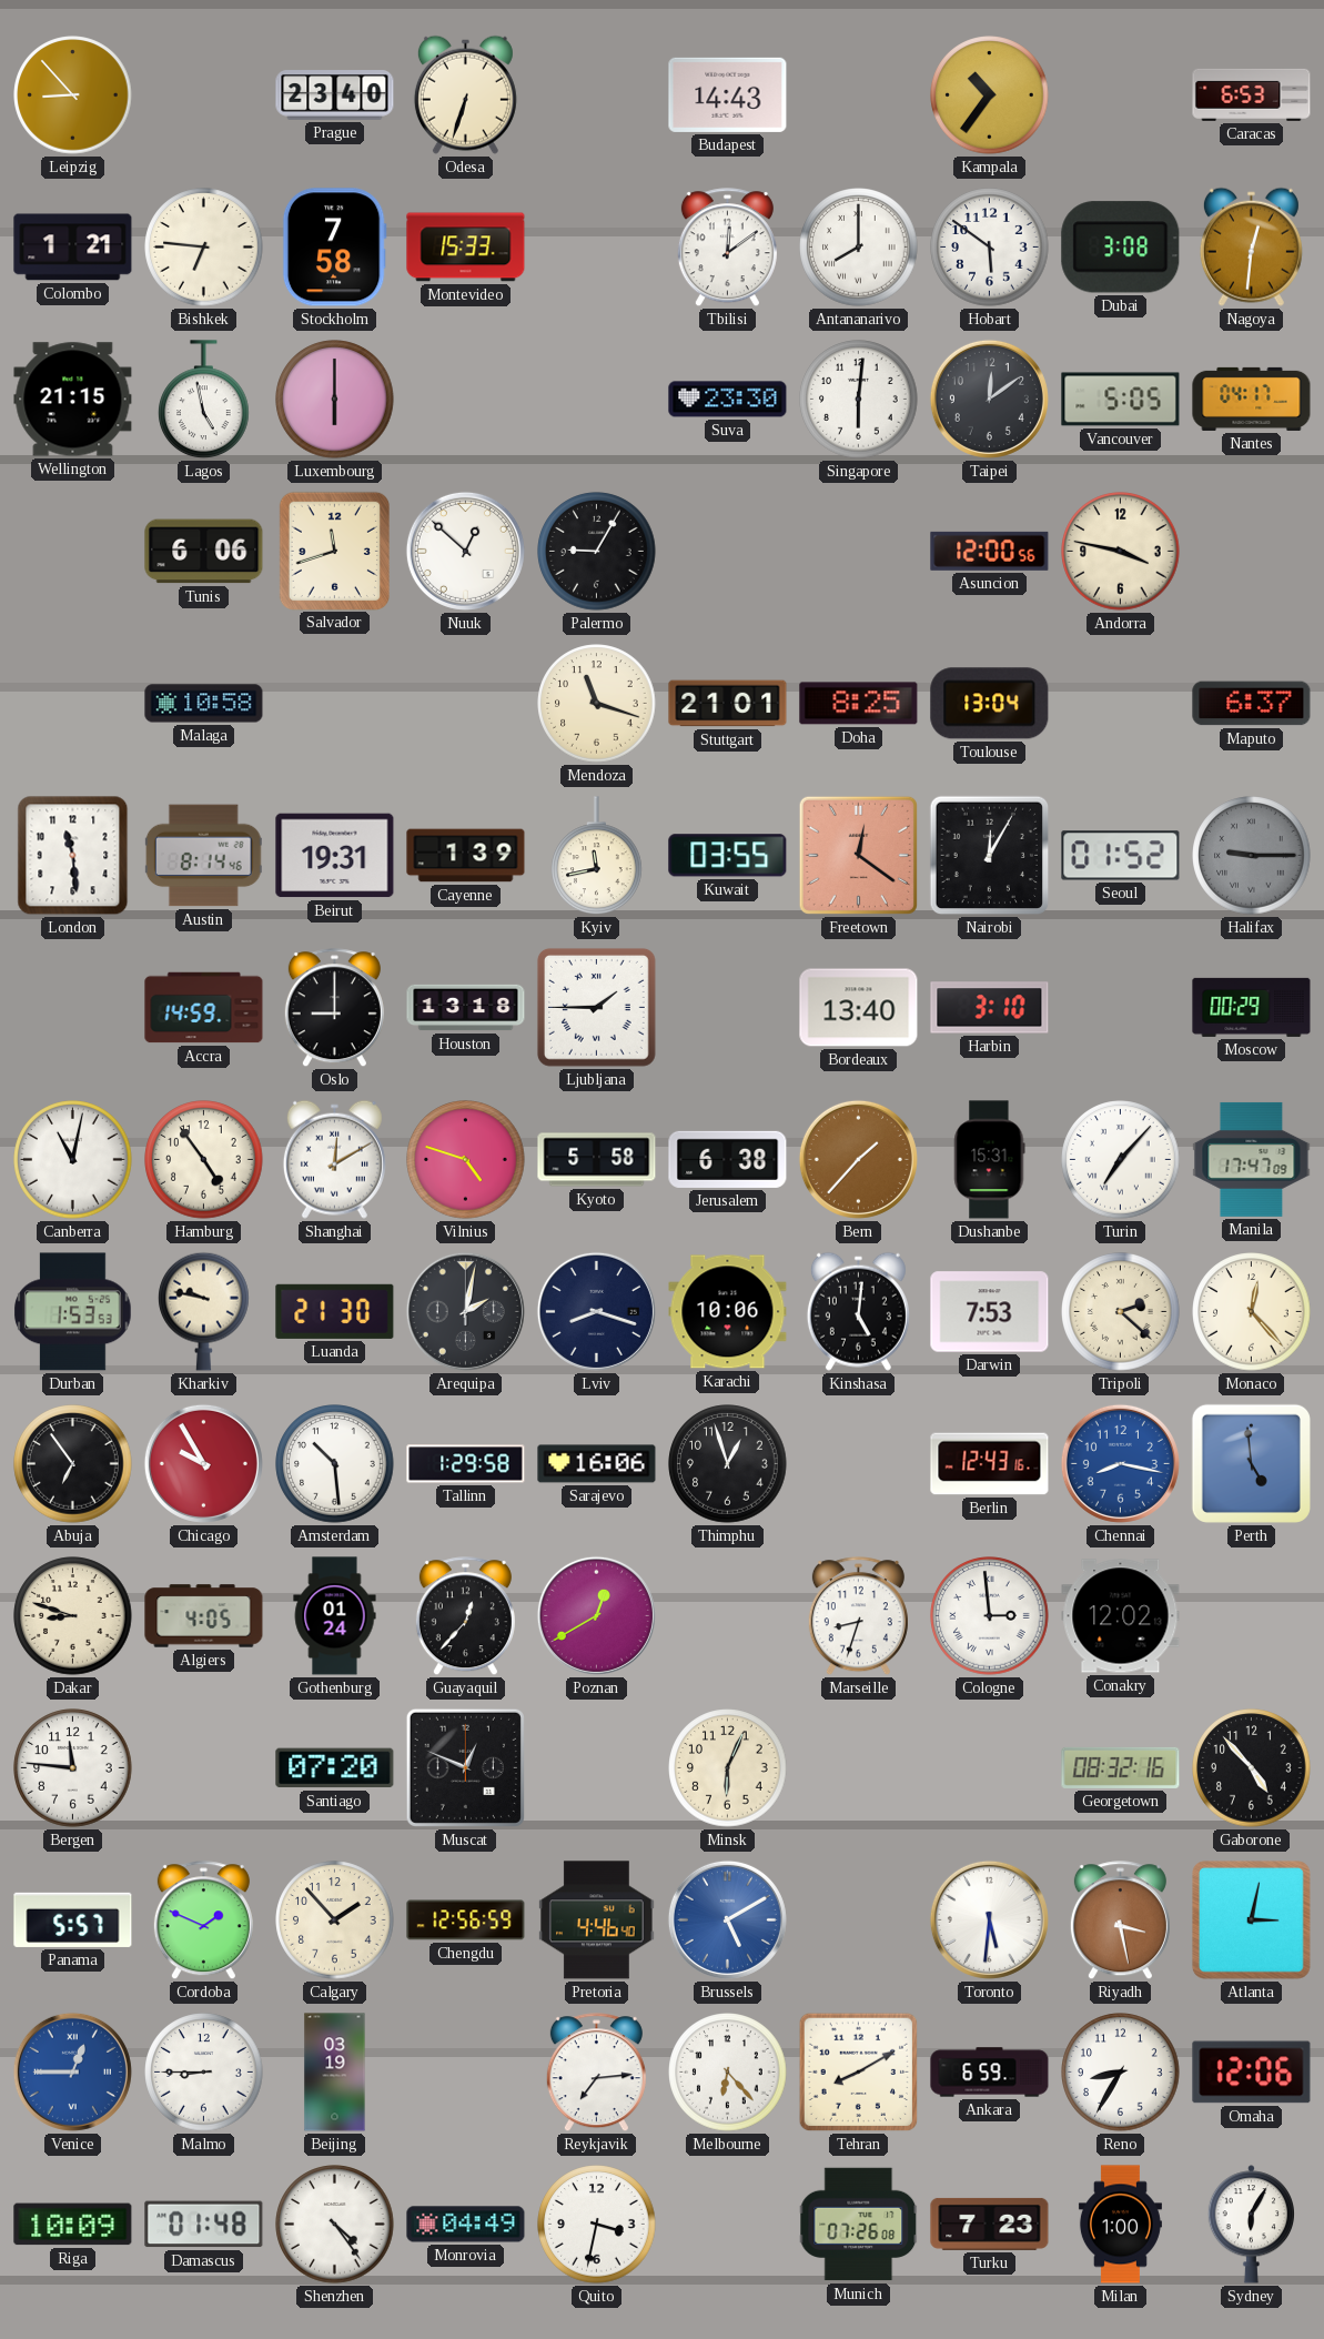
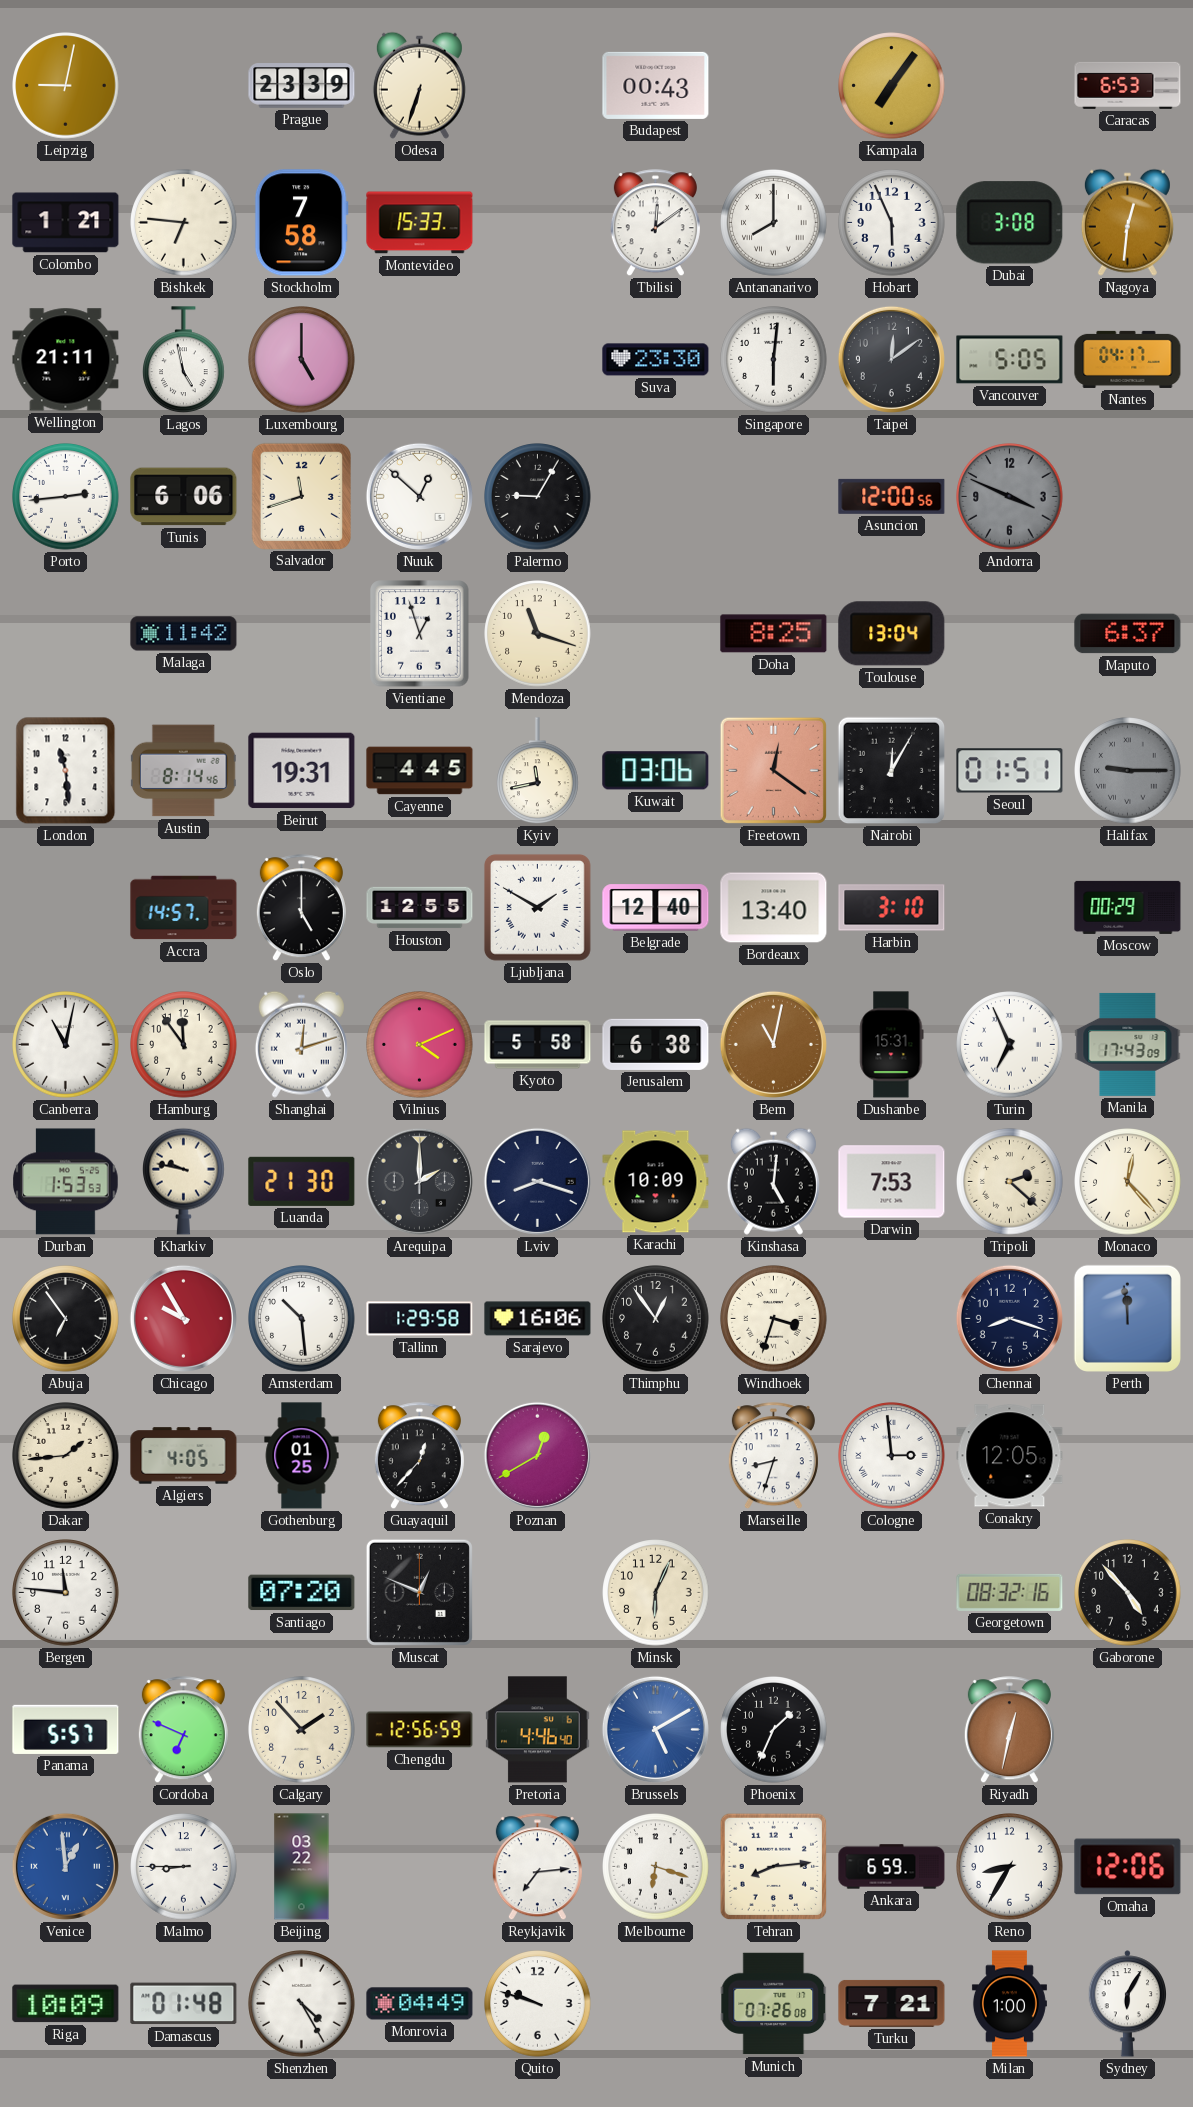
Leipzig: 8:53 -> 9:02
Prague: 23:40 -> 23:39
Budapest: 14:43 -> 00:43
Kampala: 10:36 -> 7:06
Hobart: 5:51 -> 5:56
Wellington: 21:15 -> 21:11
Luxembourg: 6:00 -> 5:00
Porto: none -> 2:44
Andorra: 3:47 -> 3:49
Andorra dial: cream -> grey
Malaga: 10:58 -> 11:42
Vientiane: none -> 12:57
Stuttgart: 21:01 -> none
Cayenne: 1:39 -> 4:45
Kuwait: 03:55 -> 03:06
Seoul: 01:52 -> 01:51
Accra: 14:59 -> 14:57
Oslo: 9:00 -> 5:00
Houston: 13:18 -> 12:55
Ljubljana: 1:45 -> 1:50
Belgrade: none -> 12:40
Hamburg: 4:54 -> 11:54
Shanghai: 12:10 -> 12:12
Vilnius: 4:48 -> 4:11
Bern: 1:37 -> 11:02
Turin: 7:07 -> 6:56
Manila: 17:47 -> 17:43
Arequipa: 2:02 -> 2:00
Karachi: 10:06 -> 10:09
Thimphu: 12:57 -> 12:54
Windhoek: none -> 3:33
Berlin: 12:43 -> none
Chennai: 8:17 -> 8:18
Chennai dial: blue -> navy
Perth: 4:59 -> 11:59
Dakar: 8:48 -> 1:44
Gothenburg: 01:24 -> 01:25
Conakry: 12:02 -> 12:05
Cordoba: 1:49 -> 6:49
Phoenix: none -> 1:34
Toronto: 5:31 -> none
Riyadh: 3:28 -> 12:32
Atlanta: 3:02 -> none
Venice: 12:45 -> 12:59
Beijing: 03:19 -> 03:22
Melbourne: 6:23 -> 6:18
Tehran: 8:10 -> 8:14
Shenzhen: 4:24 -> 4:25
Quito: 3:32 -> 9:48
Turku: 7:23 -> 7:21
